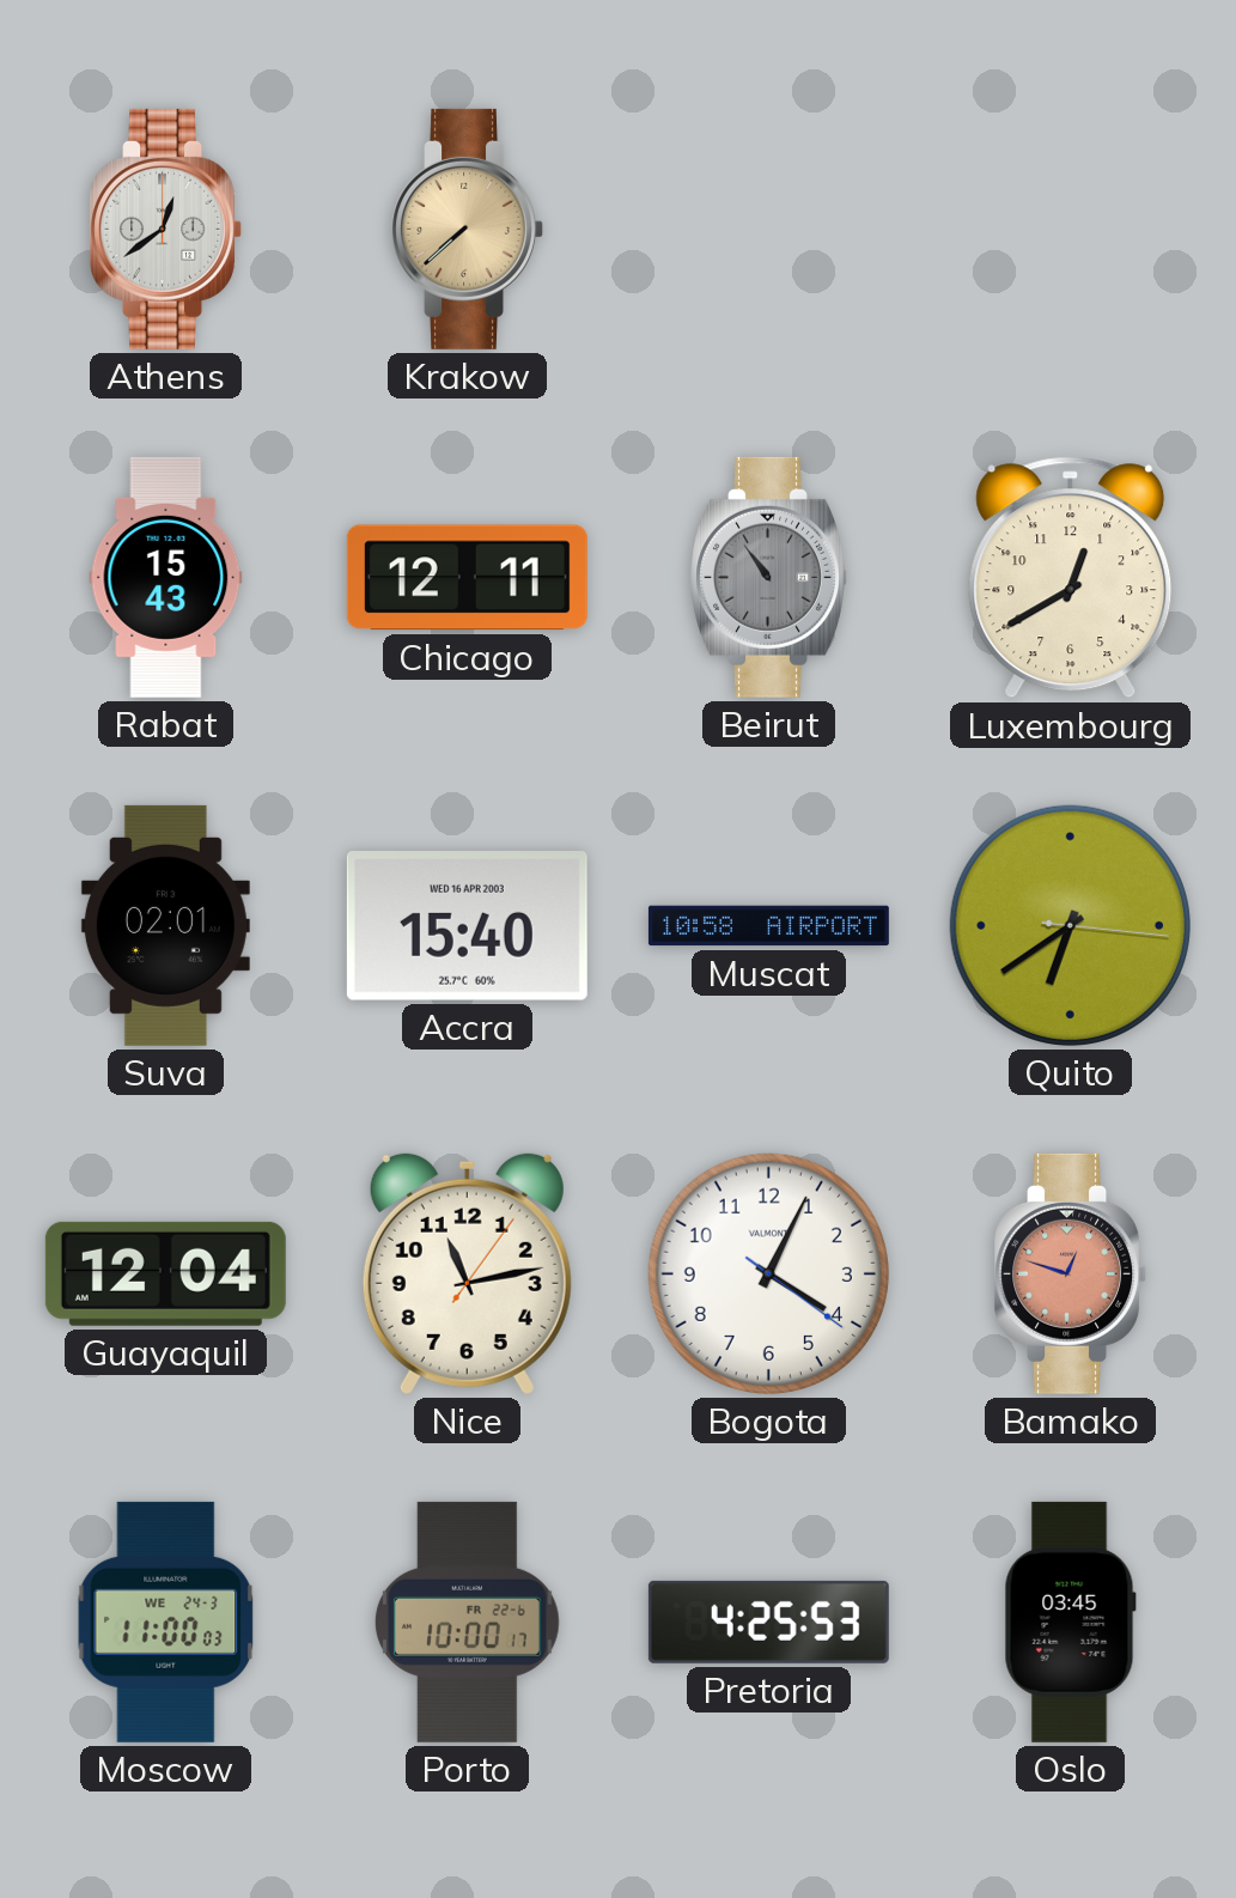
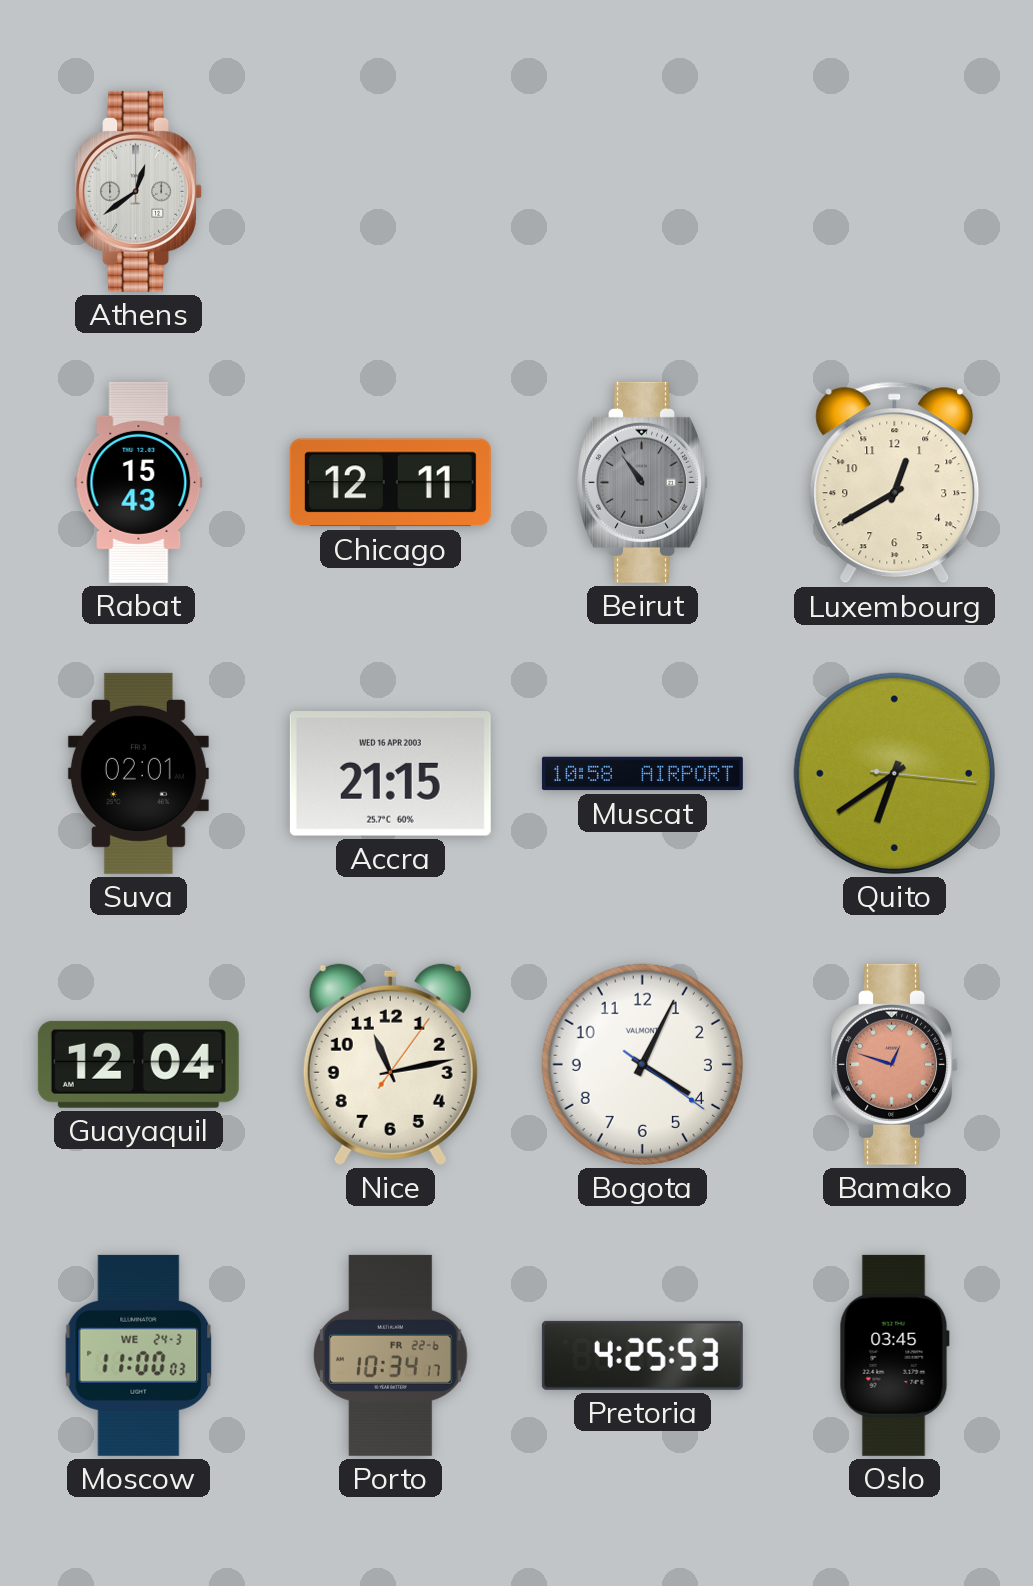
Krakow: 7:38 -> none
Accra: 15:40 -> 21:15
Porto: 10:00 -> 10:34
